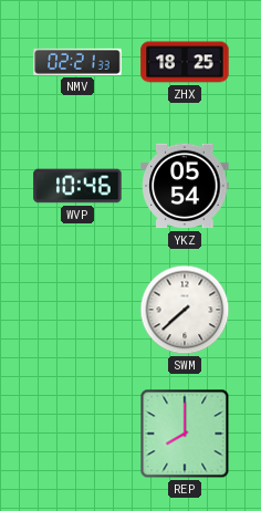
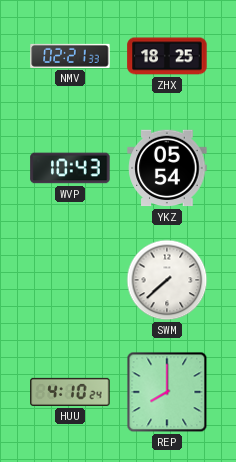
WVP: 10:46 -> 10:43
HUU: none -> 4:10
